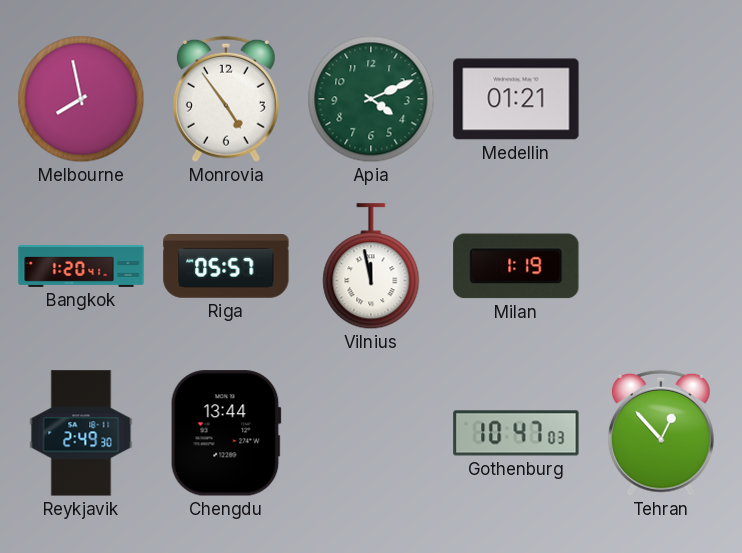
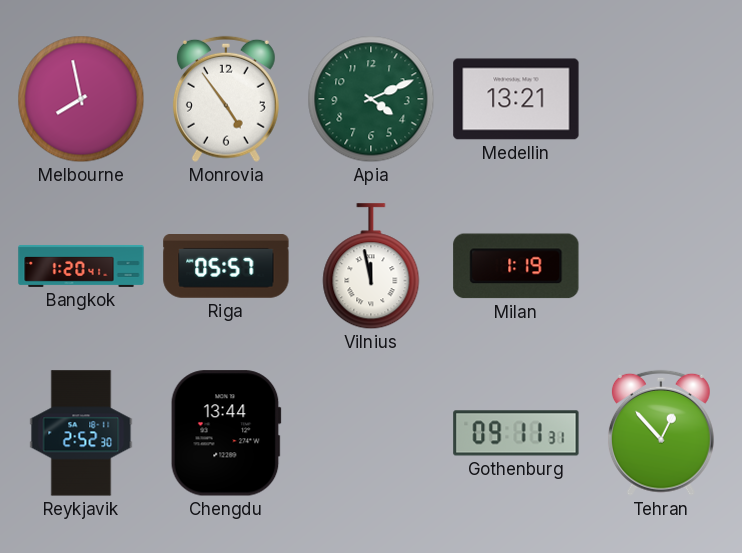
Medellin: 01:21 -> 13:21
Reykjavik: 2:49 -> 2:52
Gothenburg: 10:47 -> 09:11
